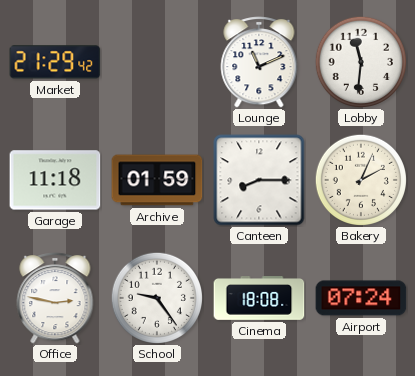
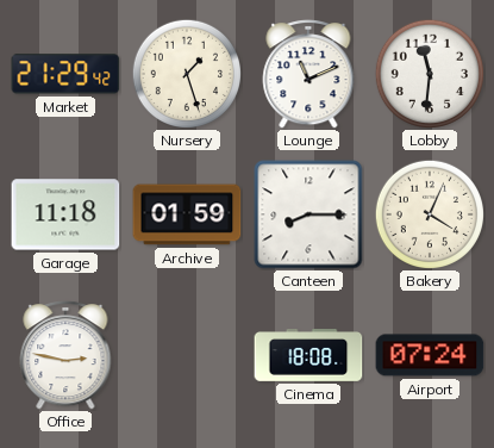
Nursery: none -> 1:27
Bakery: 2:04 -> 4:04
School: 9:24 -> none
